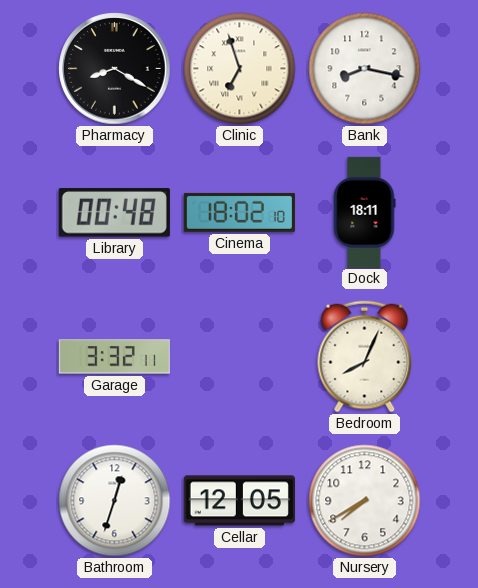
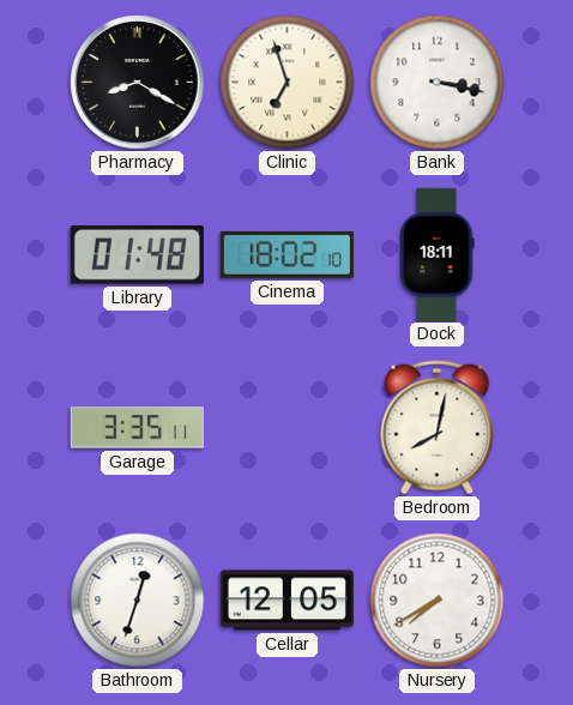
Bank: 8:17 -> 3:17
Library: 00:48 -> 01:48
Garage: 3:32 -> 3:35
Bedroom: 8:04 -> 8:02
